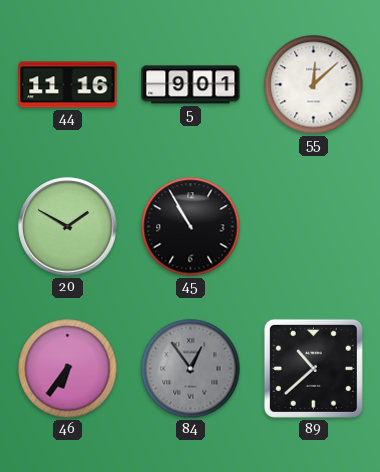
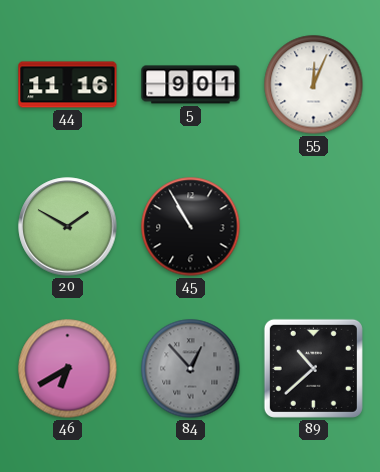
55: 12:08 -> 12:04
46: 6:36 -> 6:40
84: 12:54 -> 12:53
